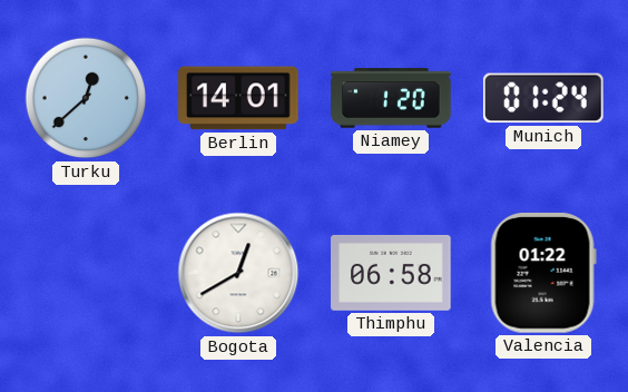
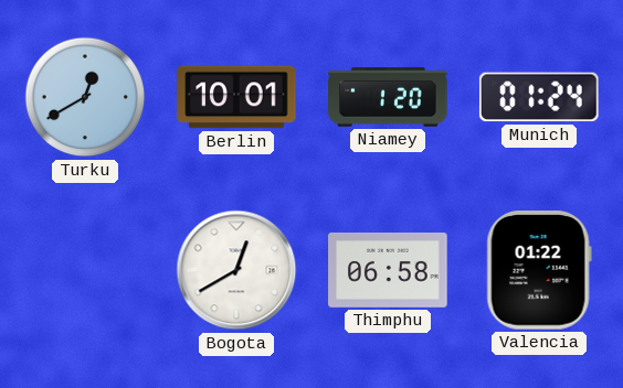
Turku: 12:38 -> 12:40
Berlin: 14:01 -> 10:01
